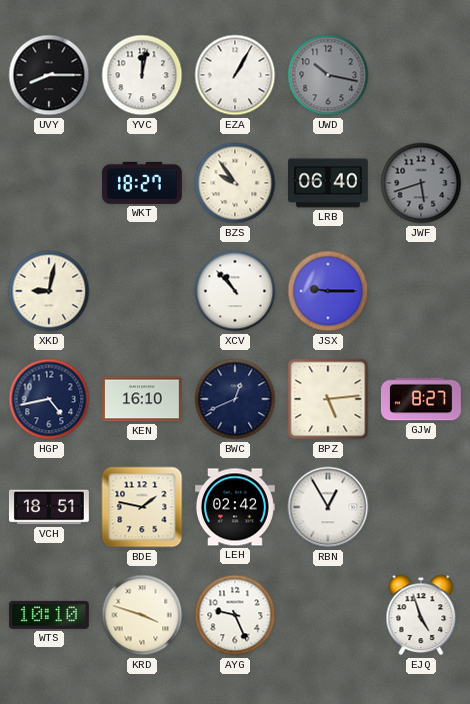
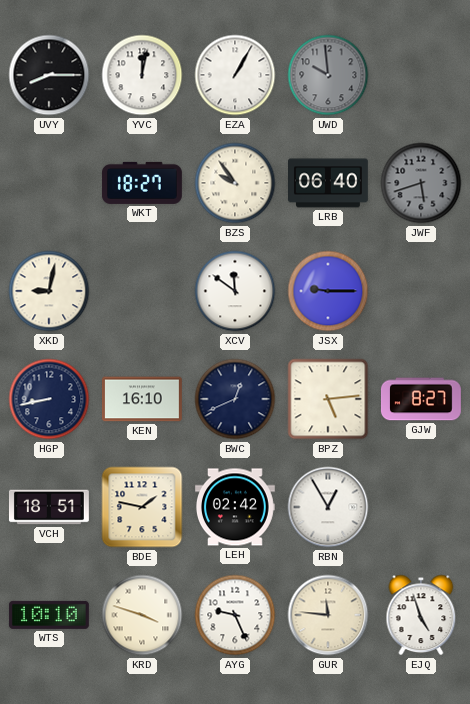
UWD: 10:17 -> 9:59
XCV: 10:53 -> 11:51
HGP: 4:43 -> 8:43
GUR: none -> 11:46
